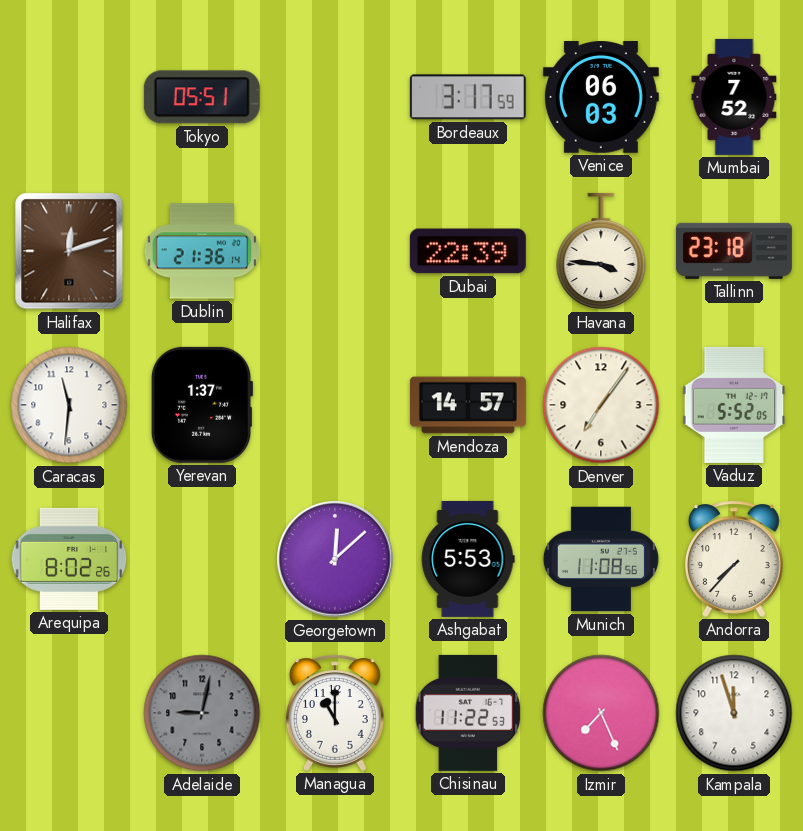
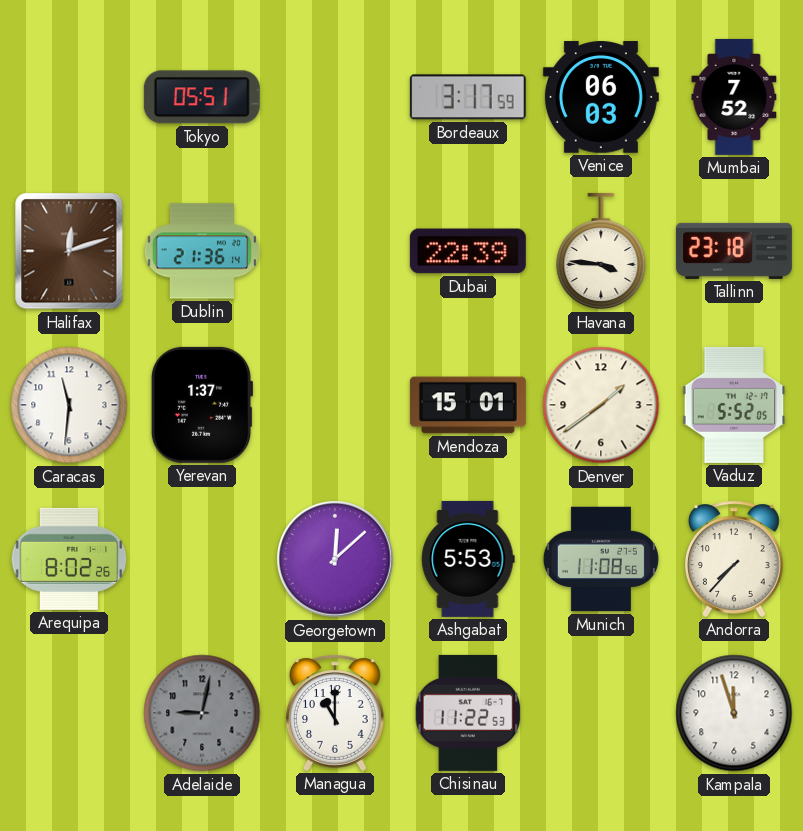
Mendoza: 14:57 -> 15:01
Denver: 7:06 -> 1:39
Izmir: 7:26 -> none
